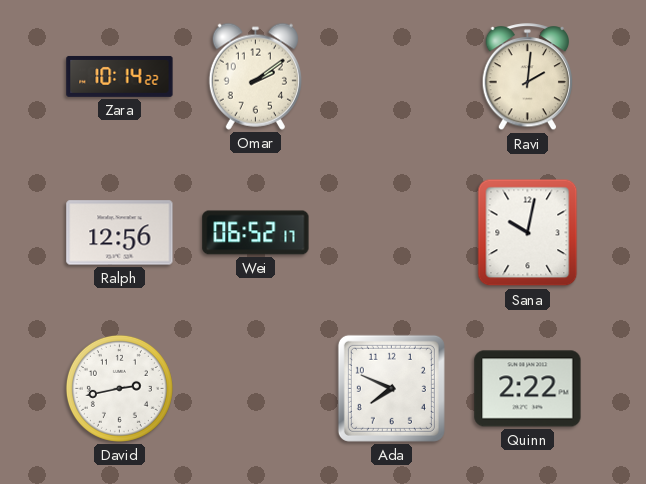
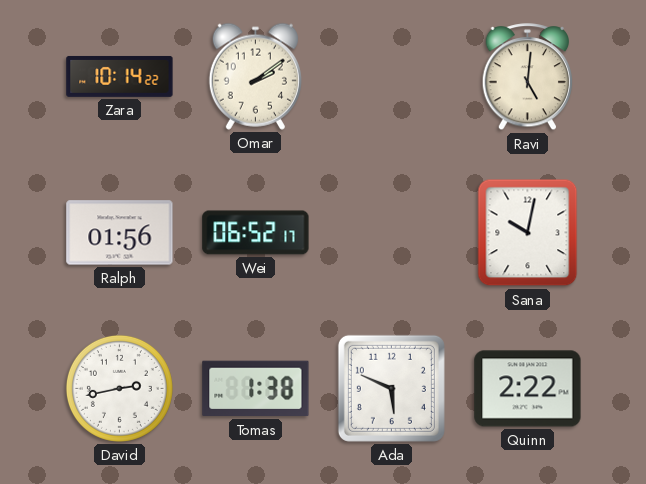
Ravi: 2:01 -> 5:01
Ralph: 12:56 -> 01:56
Tomas: none -> 1:38
Ada: 7:49 -> 5:49
